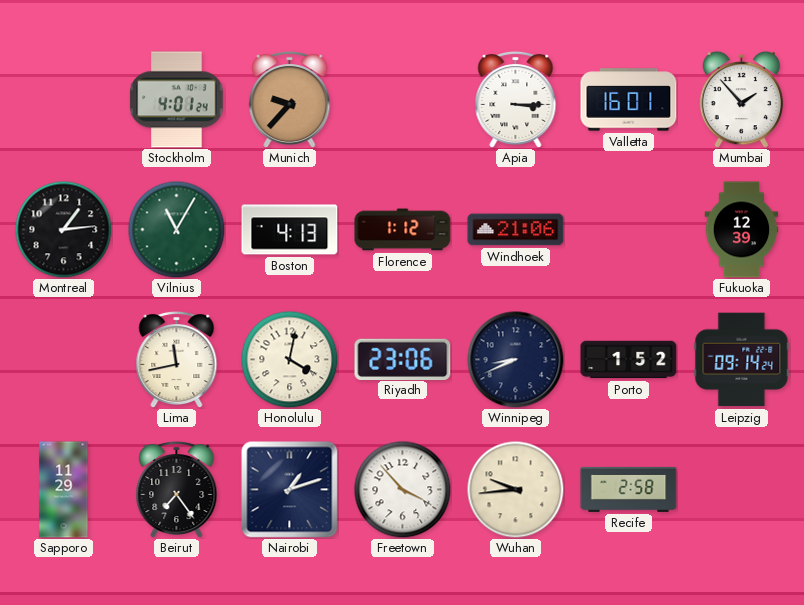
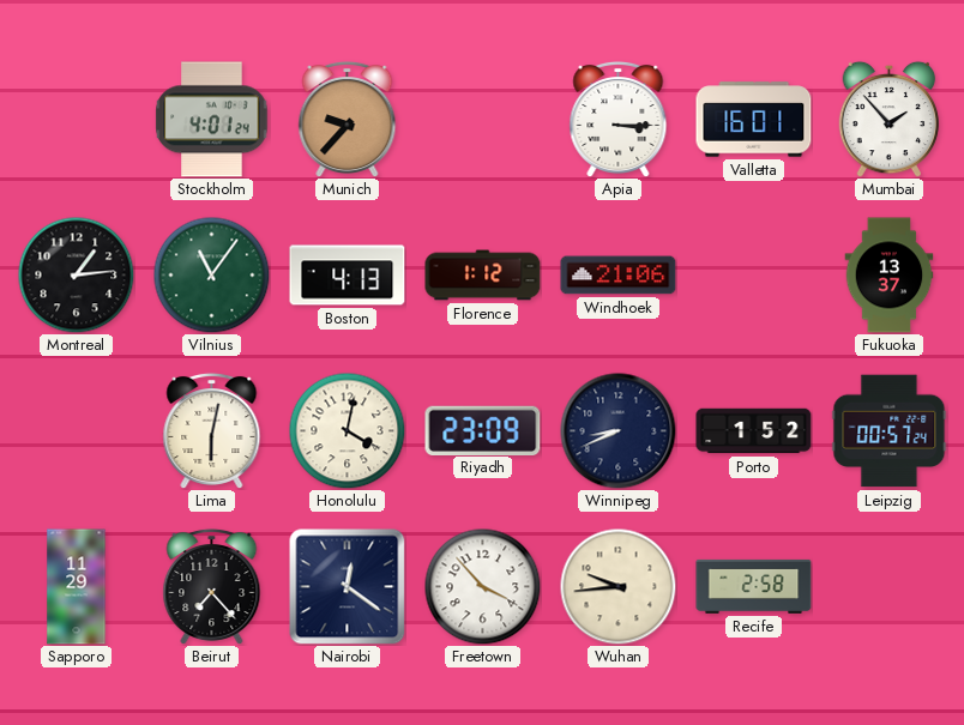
Vilnius: 11:05 -> 11:06
Fukuoka: 12:39 -> 13:37
Lima: 11:43 -> 6:02
Riyadh: 23:06 -> 23:09
Leipzig: 09:14 -> 00:57
Beirut: 7:24 -> 7:23
Nairobi: 1:12 -> 12:21
